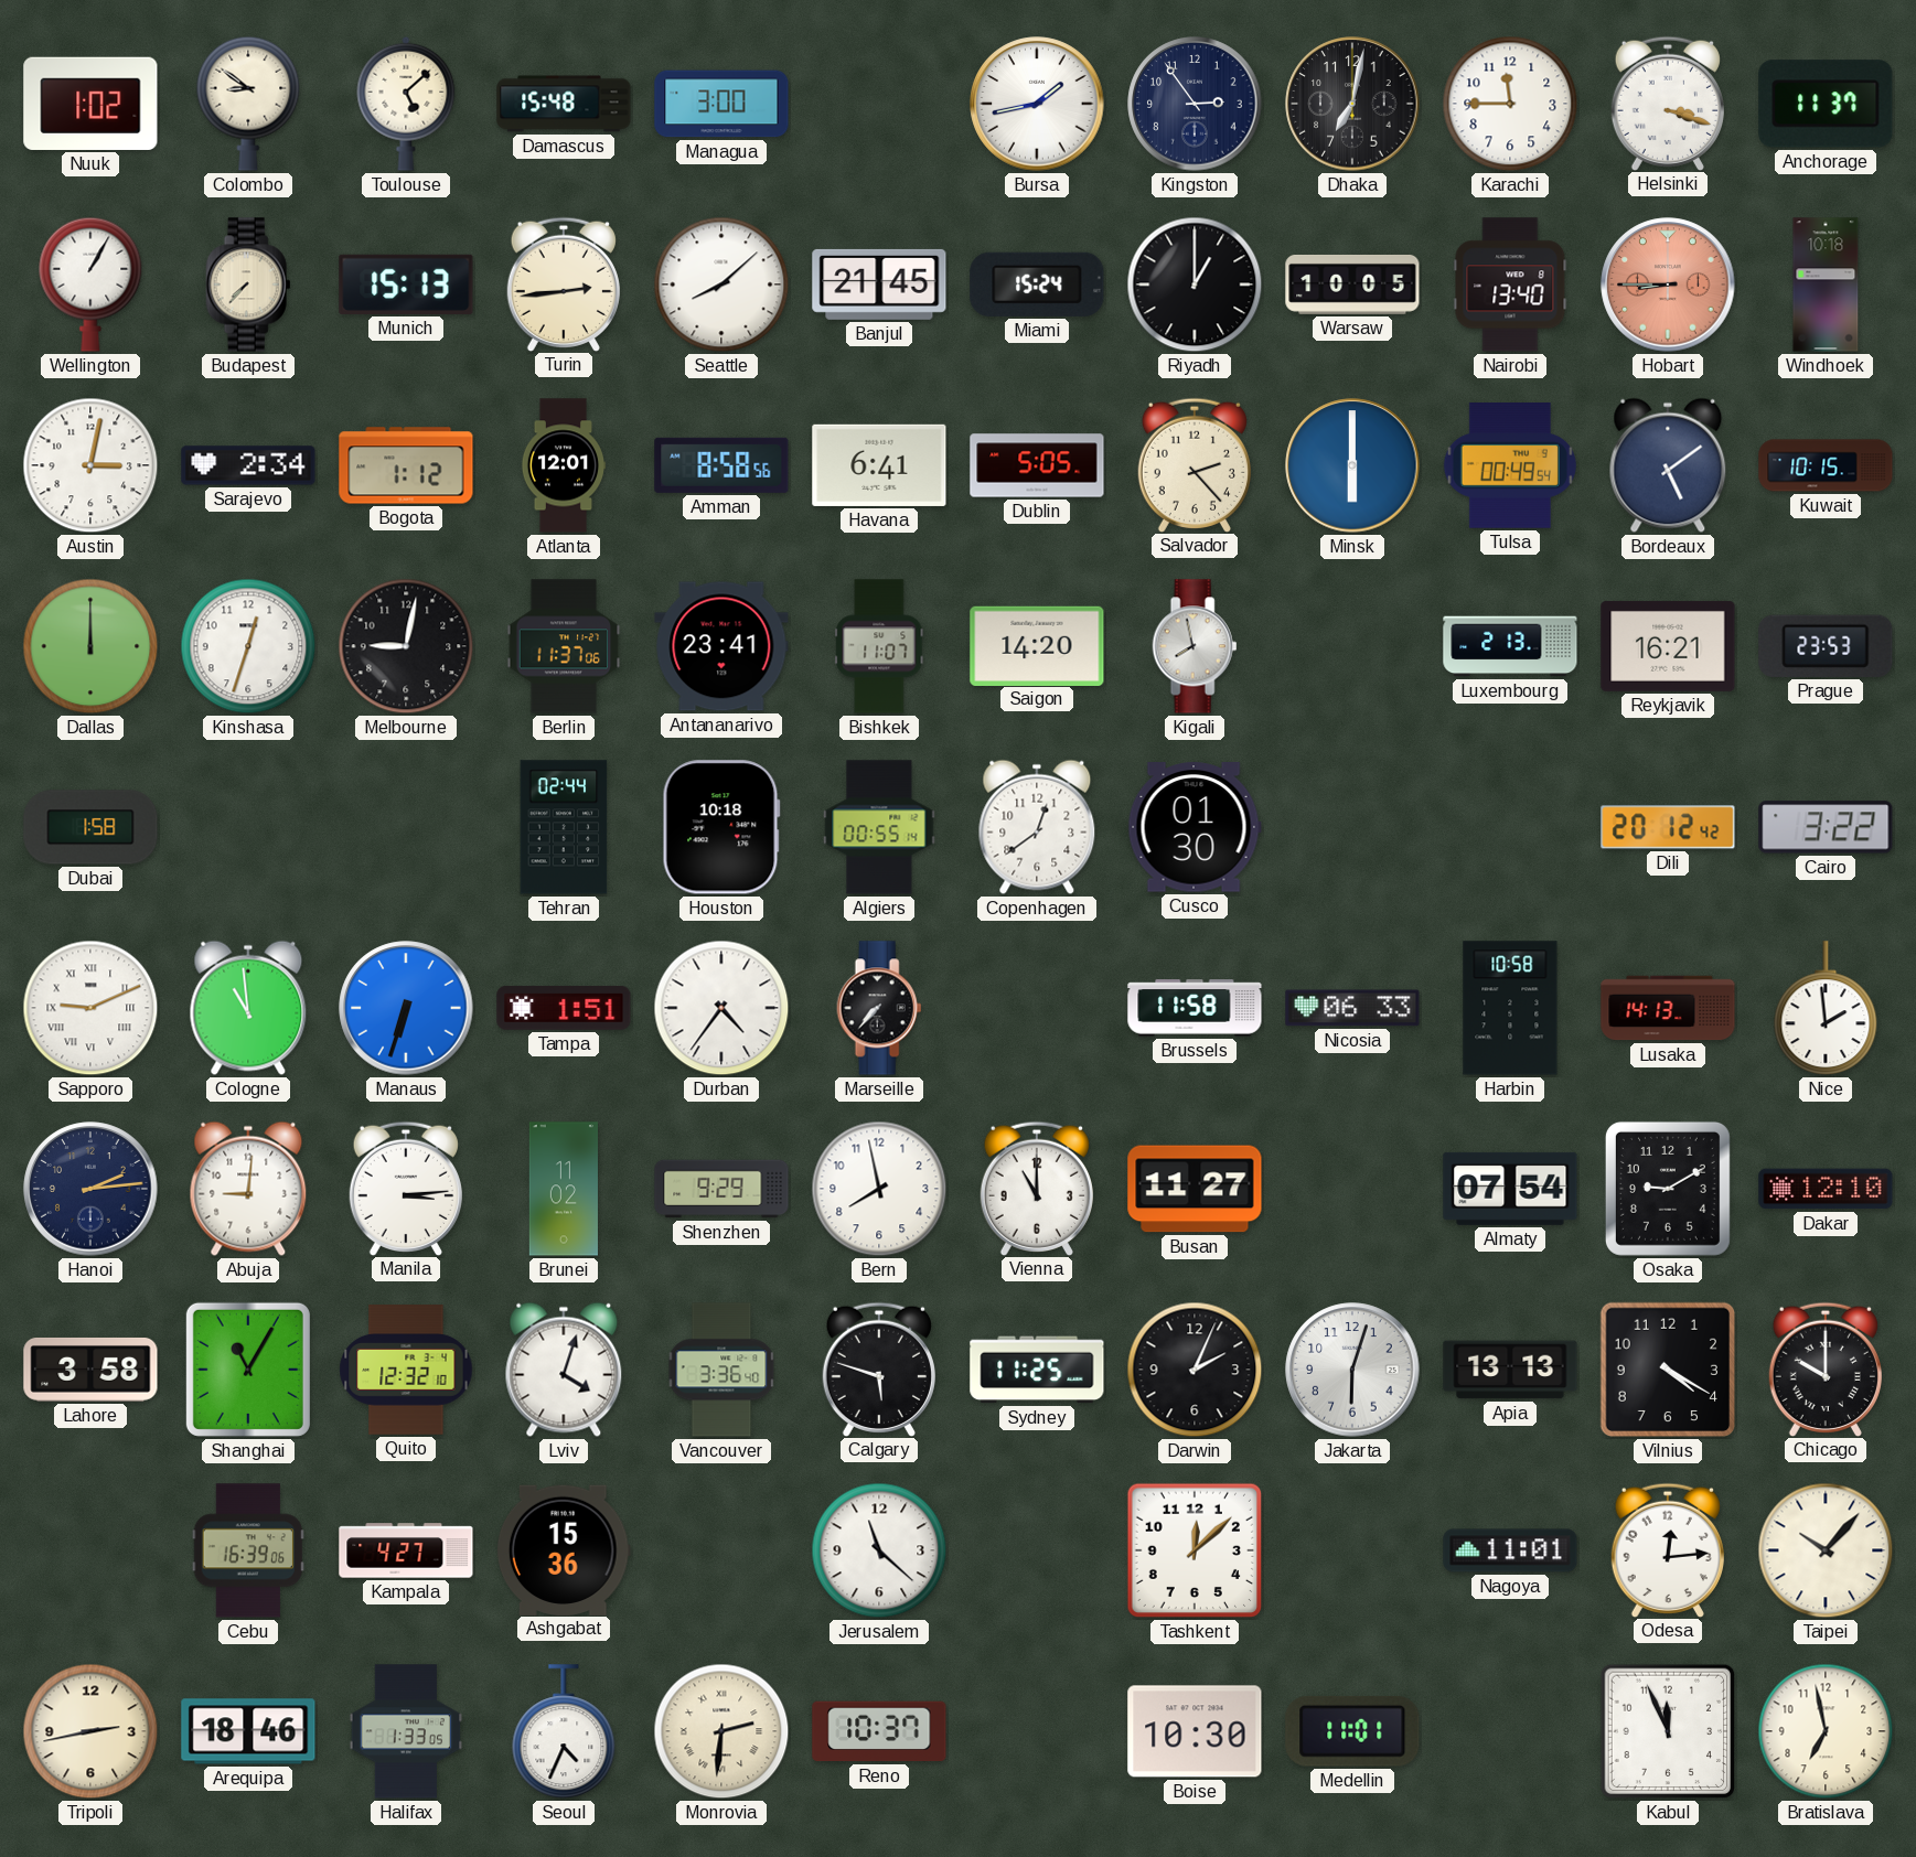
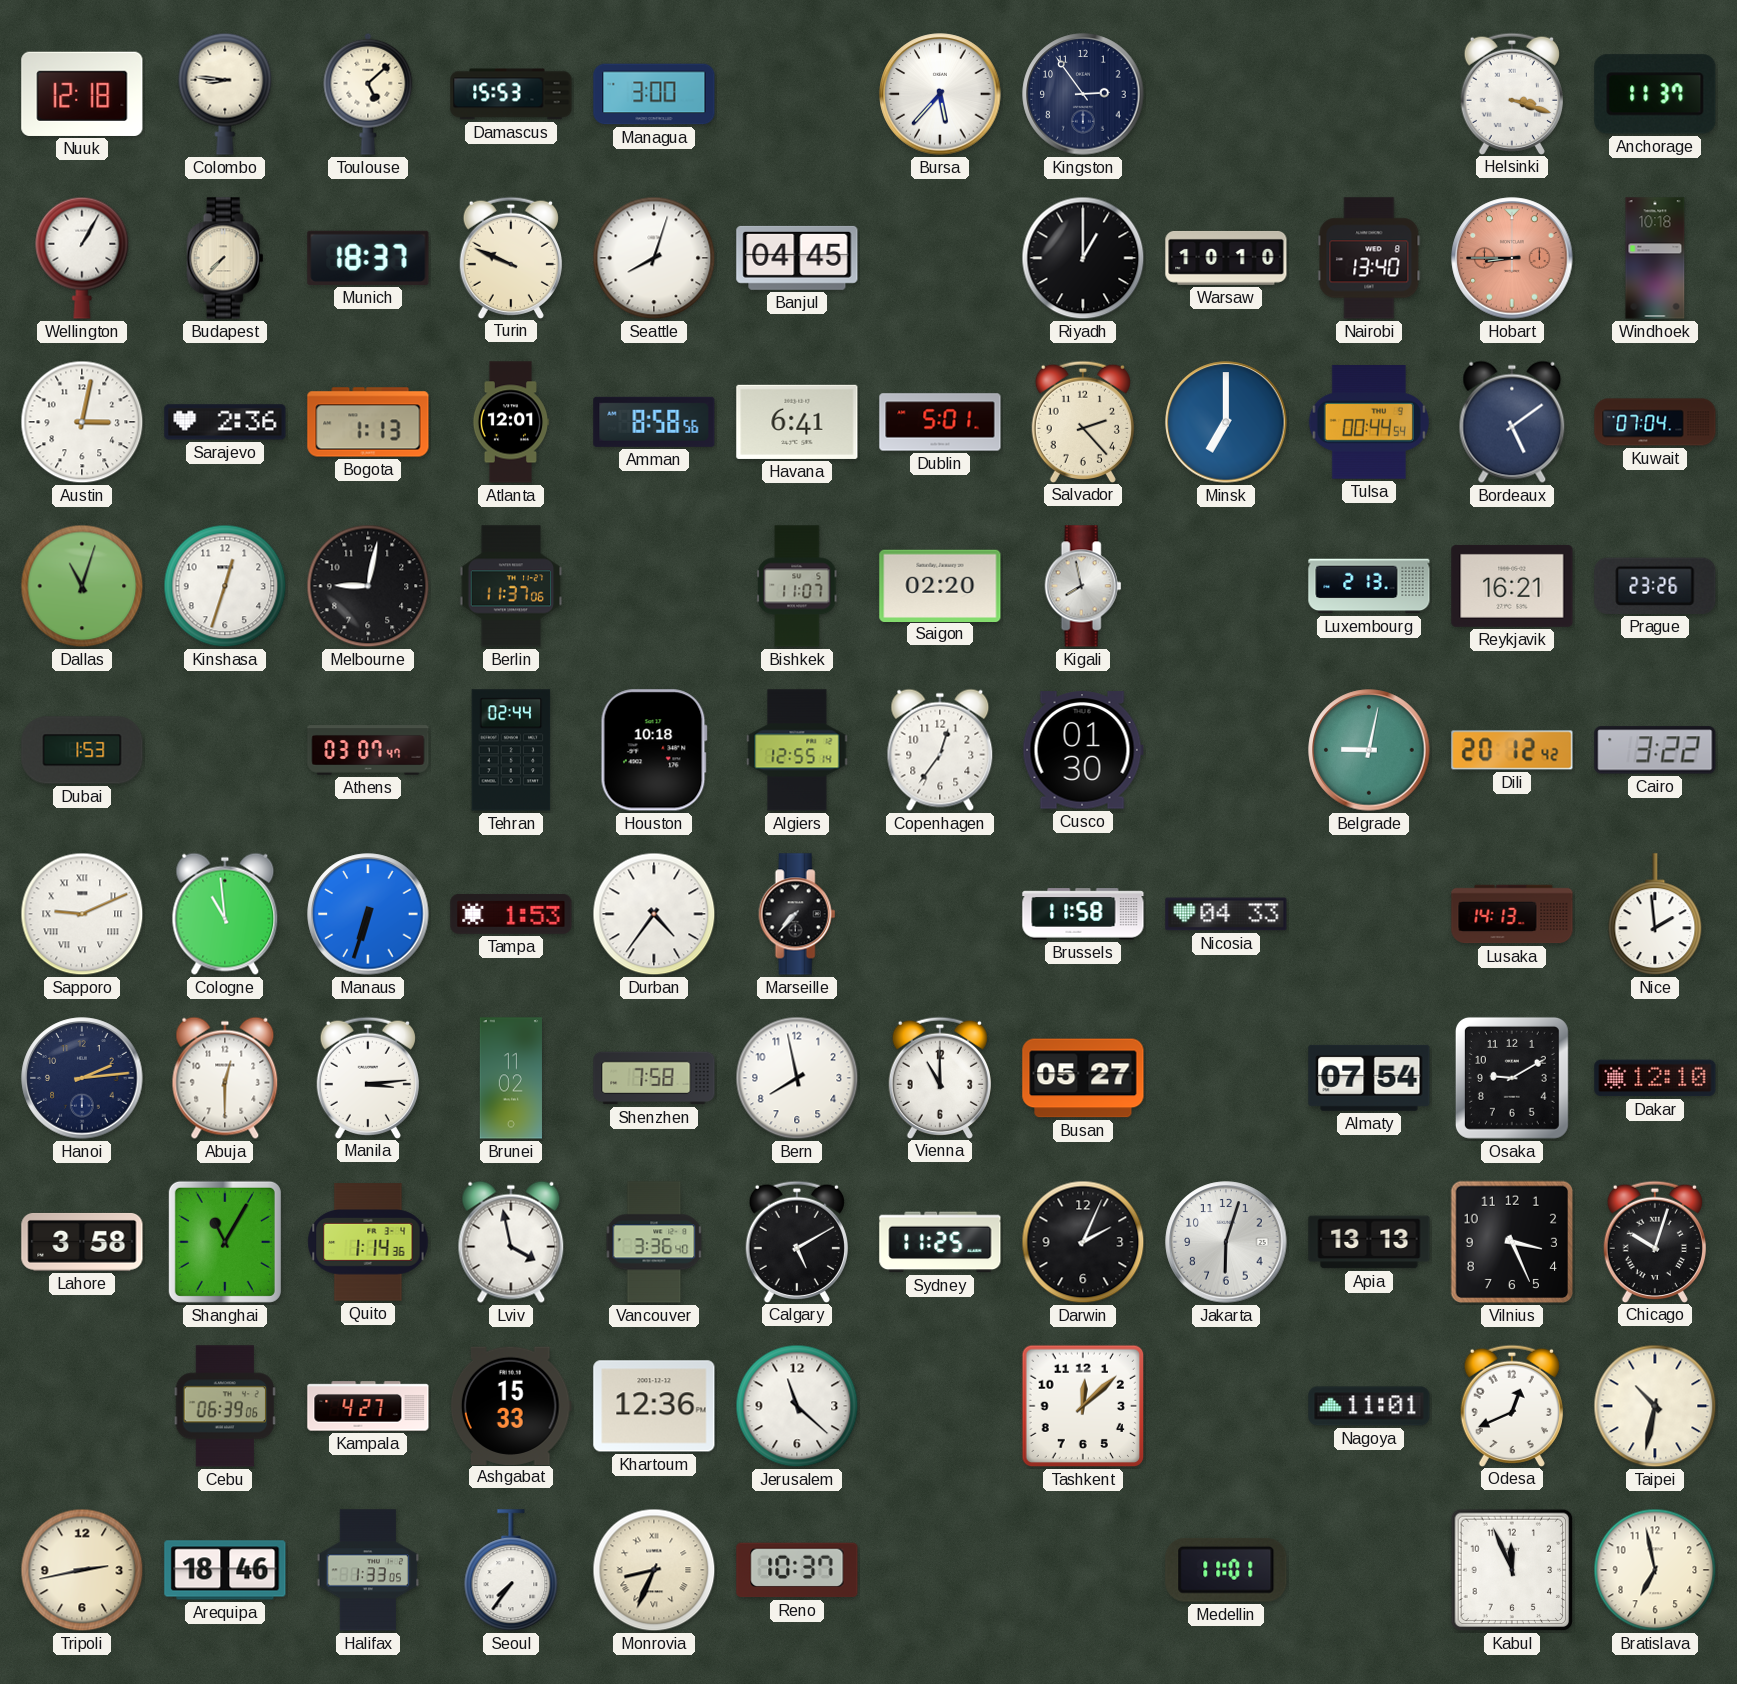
Nuuk: 1:02 -> 12:18
Colombo: 8:51 -> 8:46
Damascus: 15:48 -> 15:53
Bursa: 1:43 -> 5:37
Dhaka: 7:02 -> none
Karachi: 11:45 -> none
Munich: 15:13 -> 18:37
Turin: 2:44 -> 9:49
Seattle: 8:08 -> 8:03
Banjul: 21:45 -> 04:45
Miami: 15:24 -> none
Warsaw: 10:05 -> 10:10
Sarajevo: 2:34 -> 2:36
Bogota: 1:12 -> 1:13
Dublin: 5:05 -> 5:01
Minsk: 6:00 -> 7:00
Tulsa: 00:49 -> 00:44
Kuwait: 10:15 -> 07:04
Dallas: 12:00 -> 11:03
Antananarivo: 23:41 -> none
Saigon: 14:20 -> 02:20
Prague: 23:53 -> 23:26
Dubai: 1:58 -> 1:53
Athens: none -> 03:07
Algiers: 00:55 -> 12:55
Copenhagen: 12:39 -> 12:36
Belgrade: none -> 9:02
Tampa: 1:51 -> 1:53
Nicosia: 06:33 -> 04:33
Harbin: 10:58 -> none
Abuja: 9:01 -> 12:30
Shenzhen: 9:29 -> 7:58
Busan: 11:27 -> 05:27
Quito: 12:32 -> 1:14
Lviv: 4:03 -> 3:58
Calgary: 5:48 -> 5:10
Vilnius: 4:20 -> 3:26
Chicago: 10:00 -> 10:03
Cebu: 16:39 -> 06:39
Ashgabat: 15:36 -> 15:33
Khartoum: none -> 12:36
Odesa: 12:14 -> 12:41
Taipei: 10:07 -> 10:32
Seoul: 4:34 -> 7:36
Monrovia: 2:31 -> 8:34
Boise: 10:30 -> none
